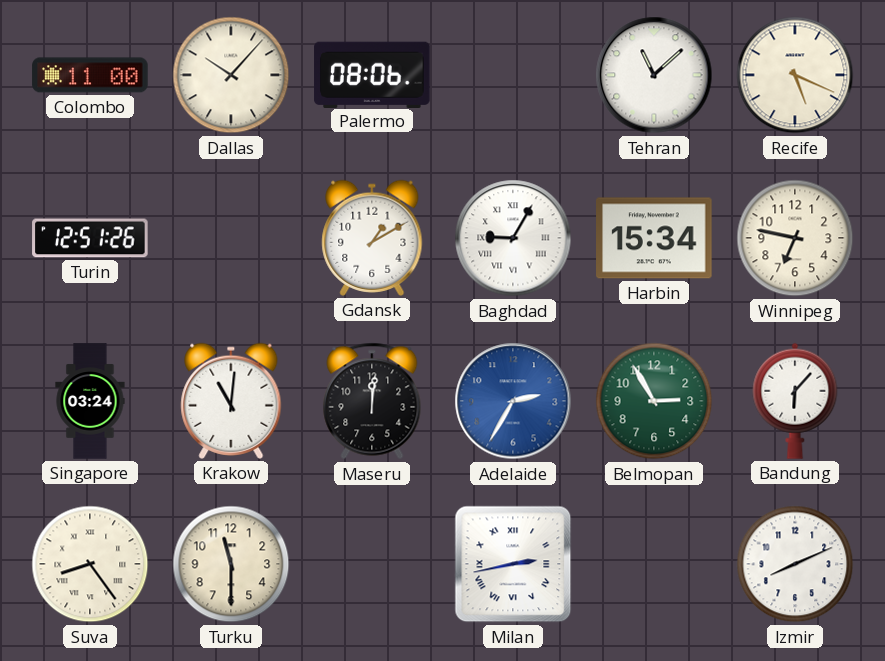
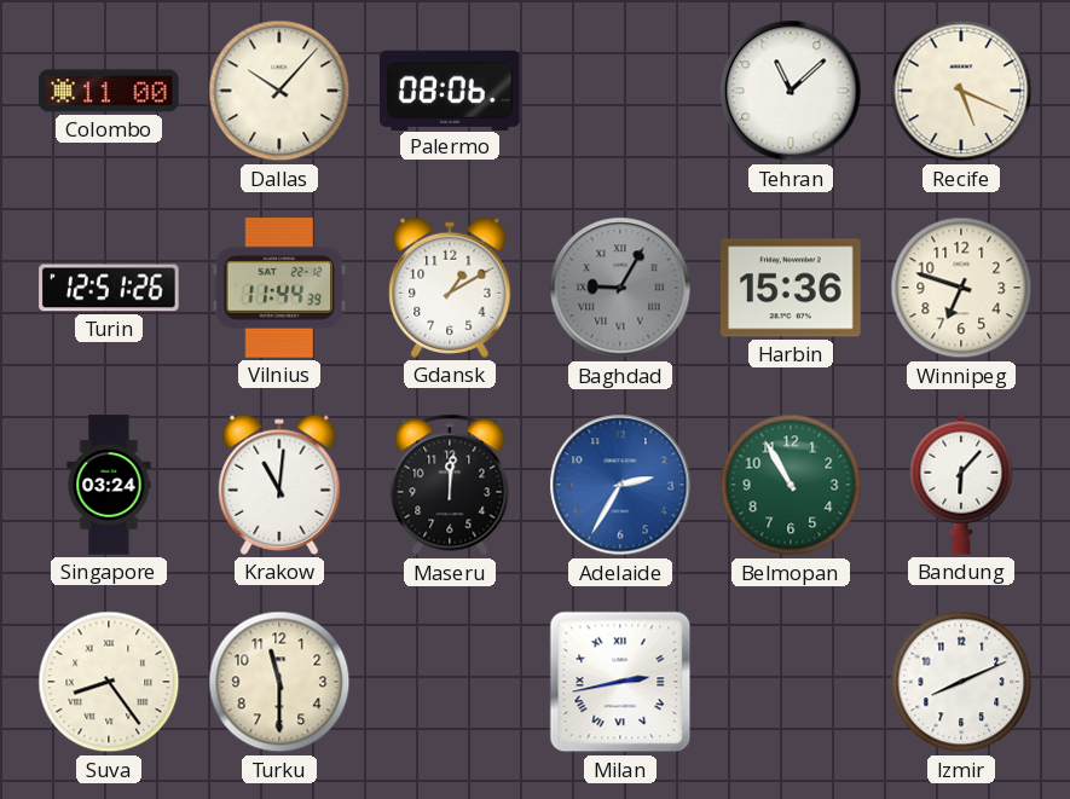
Vilnius: none -> 11:44
Baghdad dial: white -> grey
Harbin: 15:34 -> 15:36
Winnipeg: 6:47 -> 6:48
Belmopan: 2:55 -> 10:55
